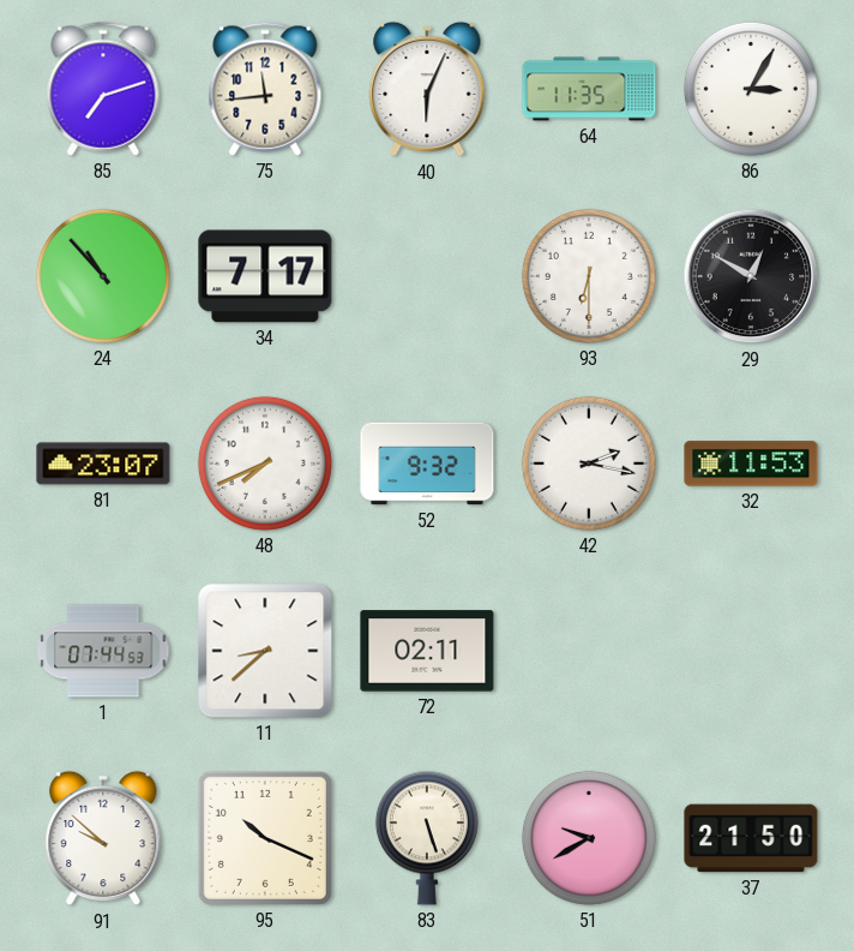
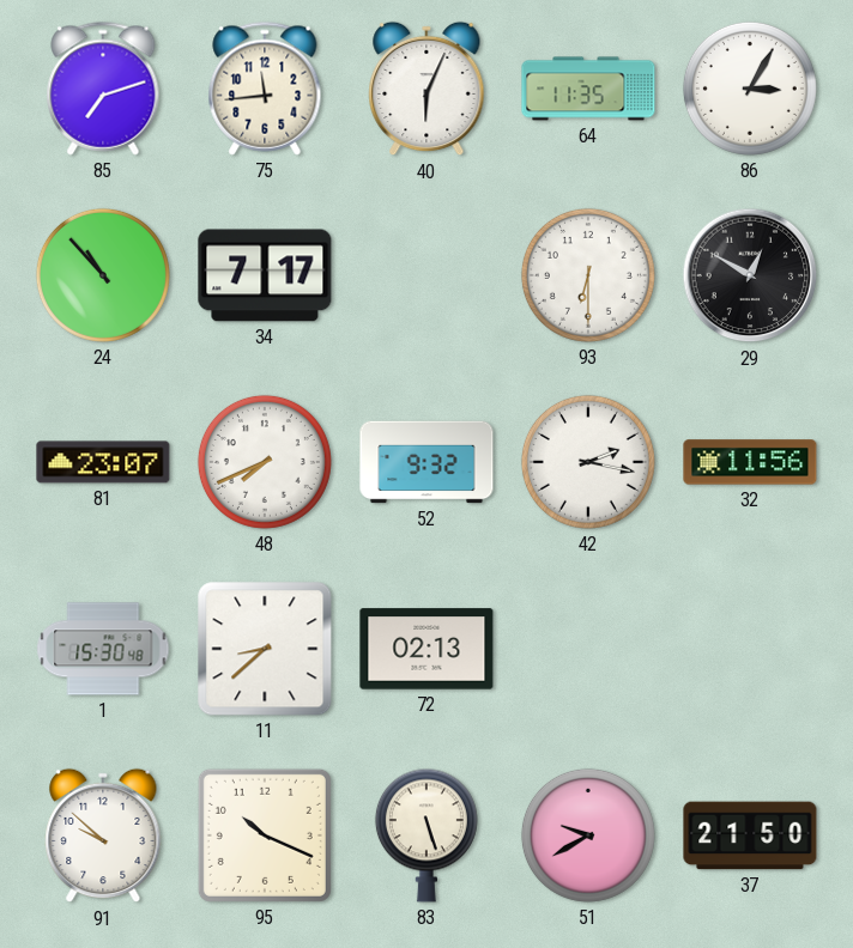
32: 11:53 -> 11:56
1: 07:44 -> 15:30
72: 02:11 -> 02:13
